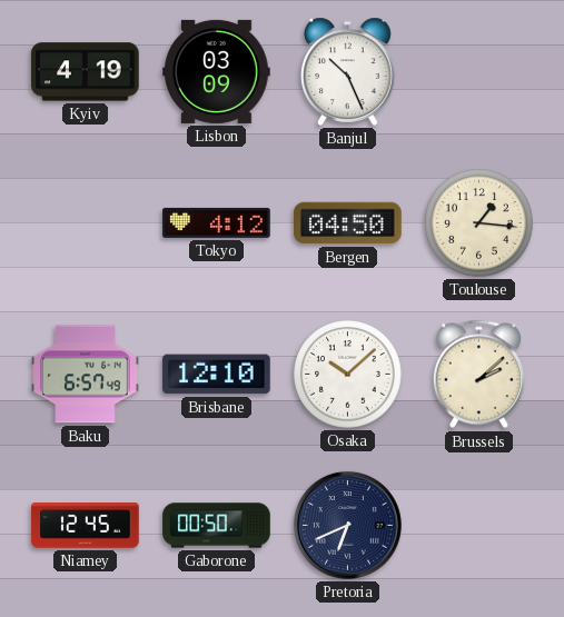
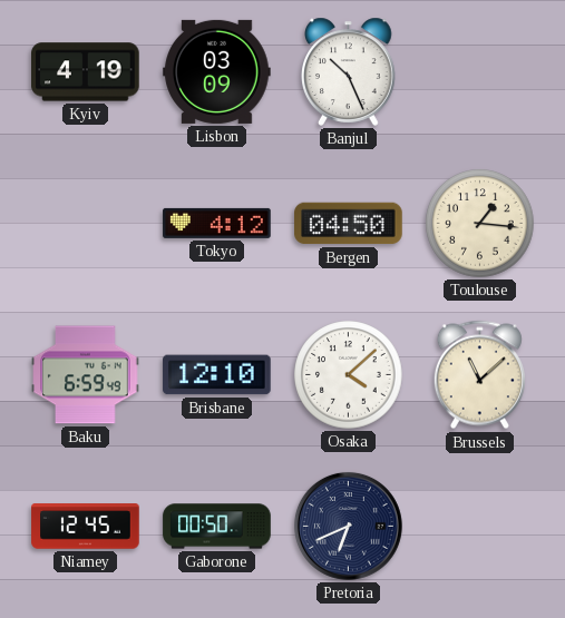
Baku: 6:57 -> 6:59
Osaka: 10:08 -> 4:08
Brussels: 2:08 -> 11:08
